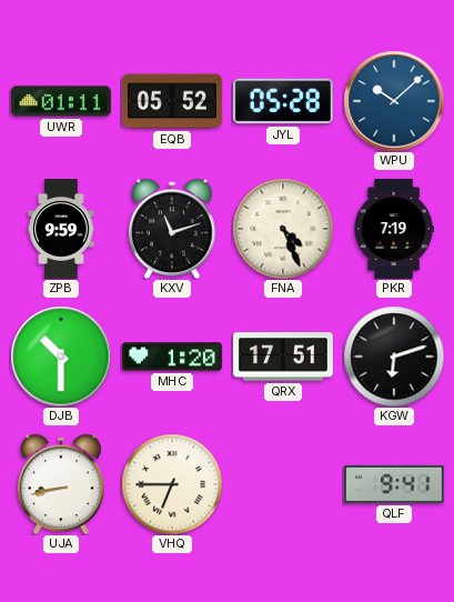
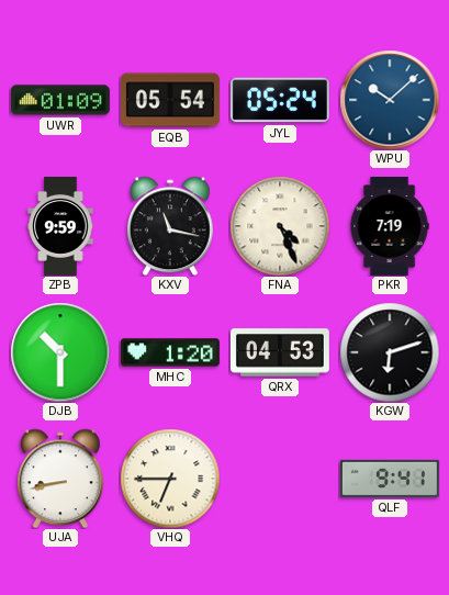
UWR: 01:11 -> 01:09
EQB: 05:52 -> 05:54
JYL: 05:28 -> 05:24
KXV: 11:12 -> 11:17
QRX: 17:51 -> 04:53
